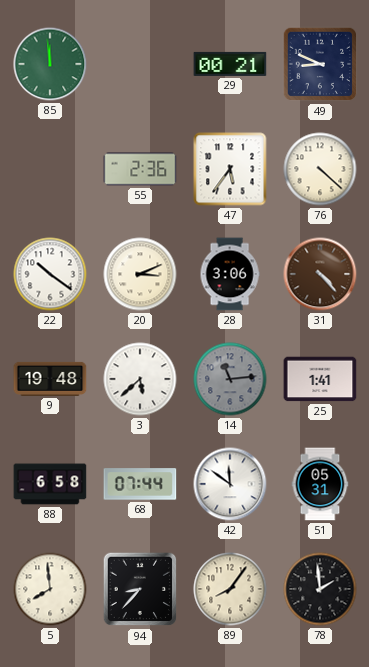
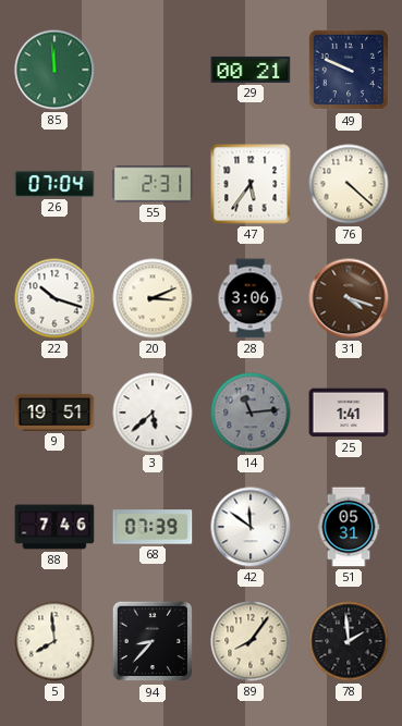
49: 8:49 -> 9:49
26: none -> 07:04
55: 2:36 -> 2:31
22: 10:21 -> 10:18
31: 4:23 -> 4:18
9: 19:48 -> 19:51
88: 6:58 -> 7:46
68: 07:44 -> 07:39
